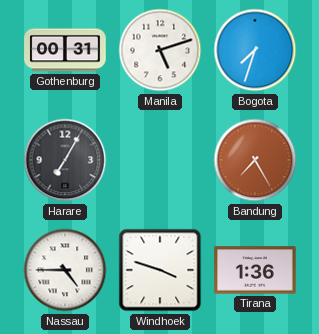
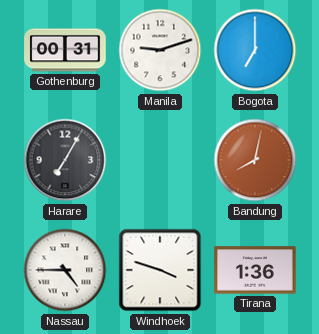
Manila: 5:12 -> 9:12
Bogota: 7:33 -> 7:00
Bandung: 7:25 -> 8:02
